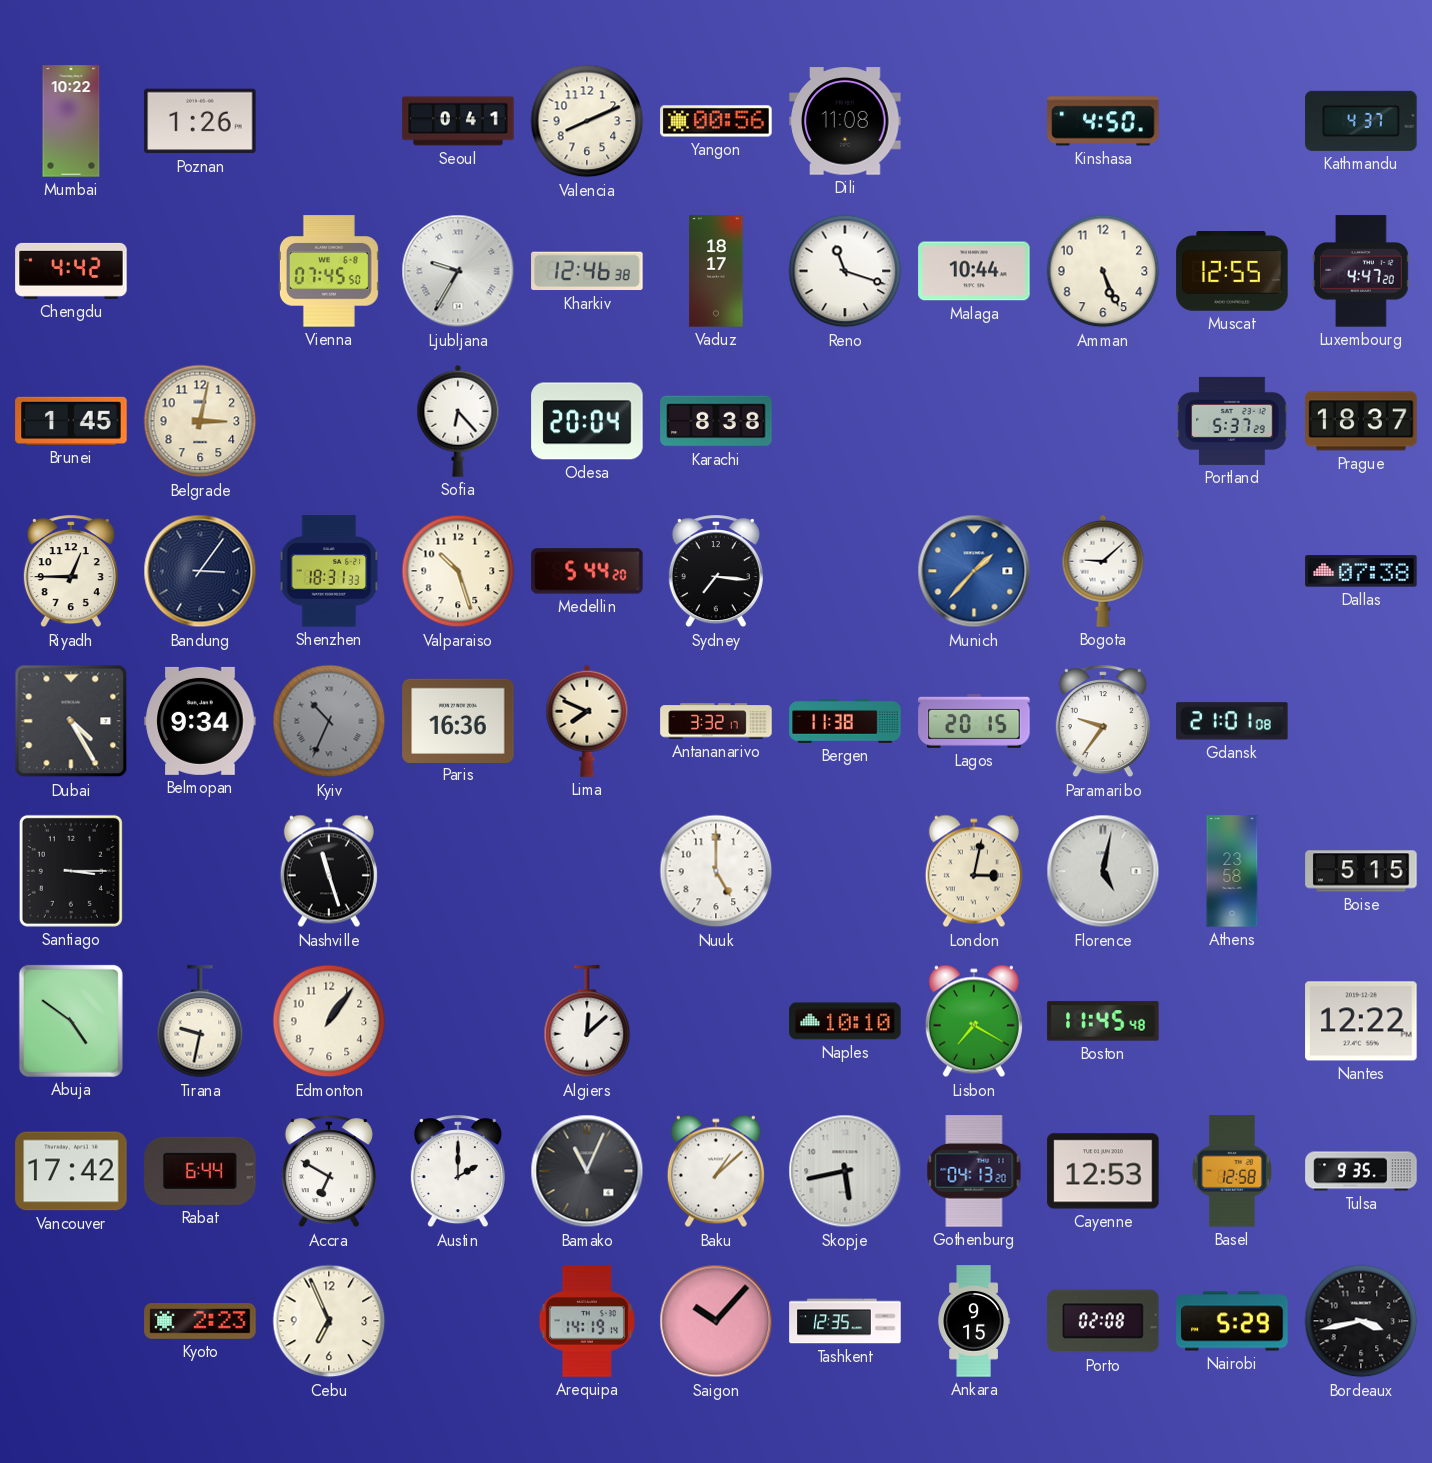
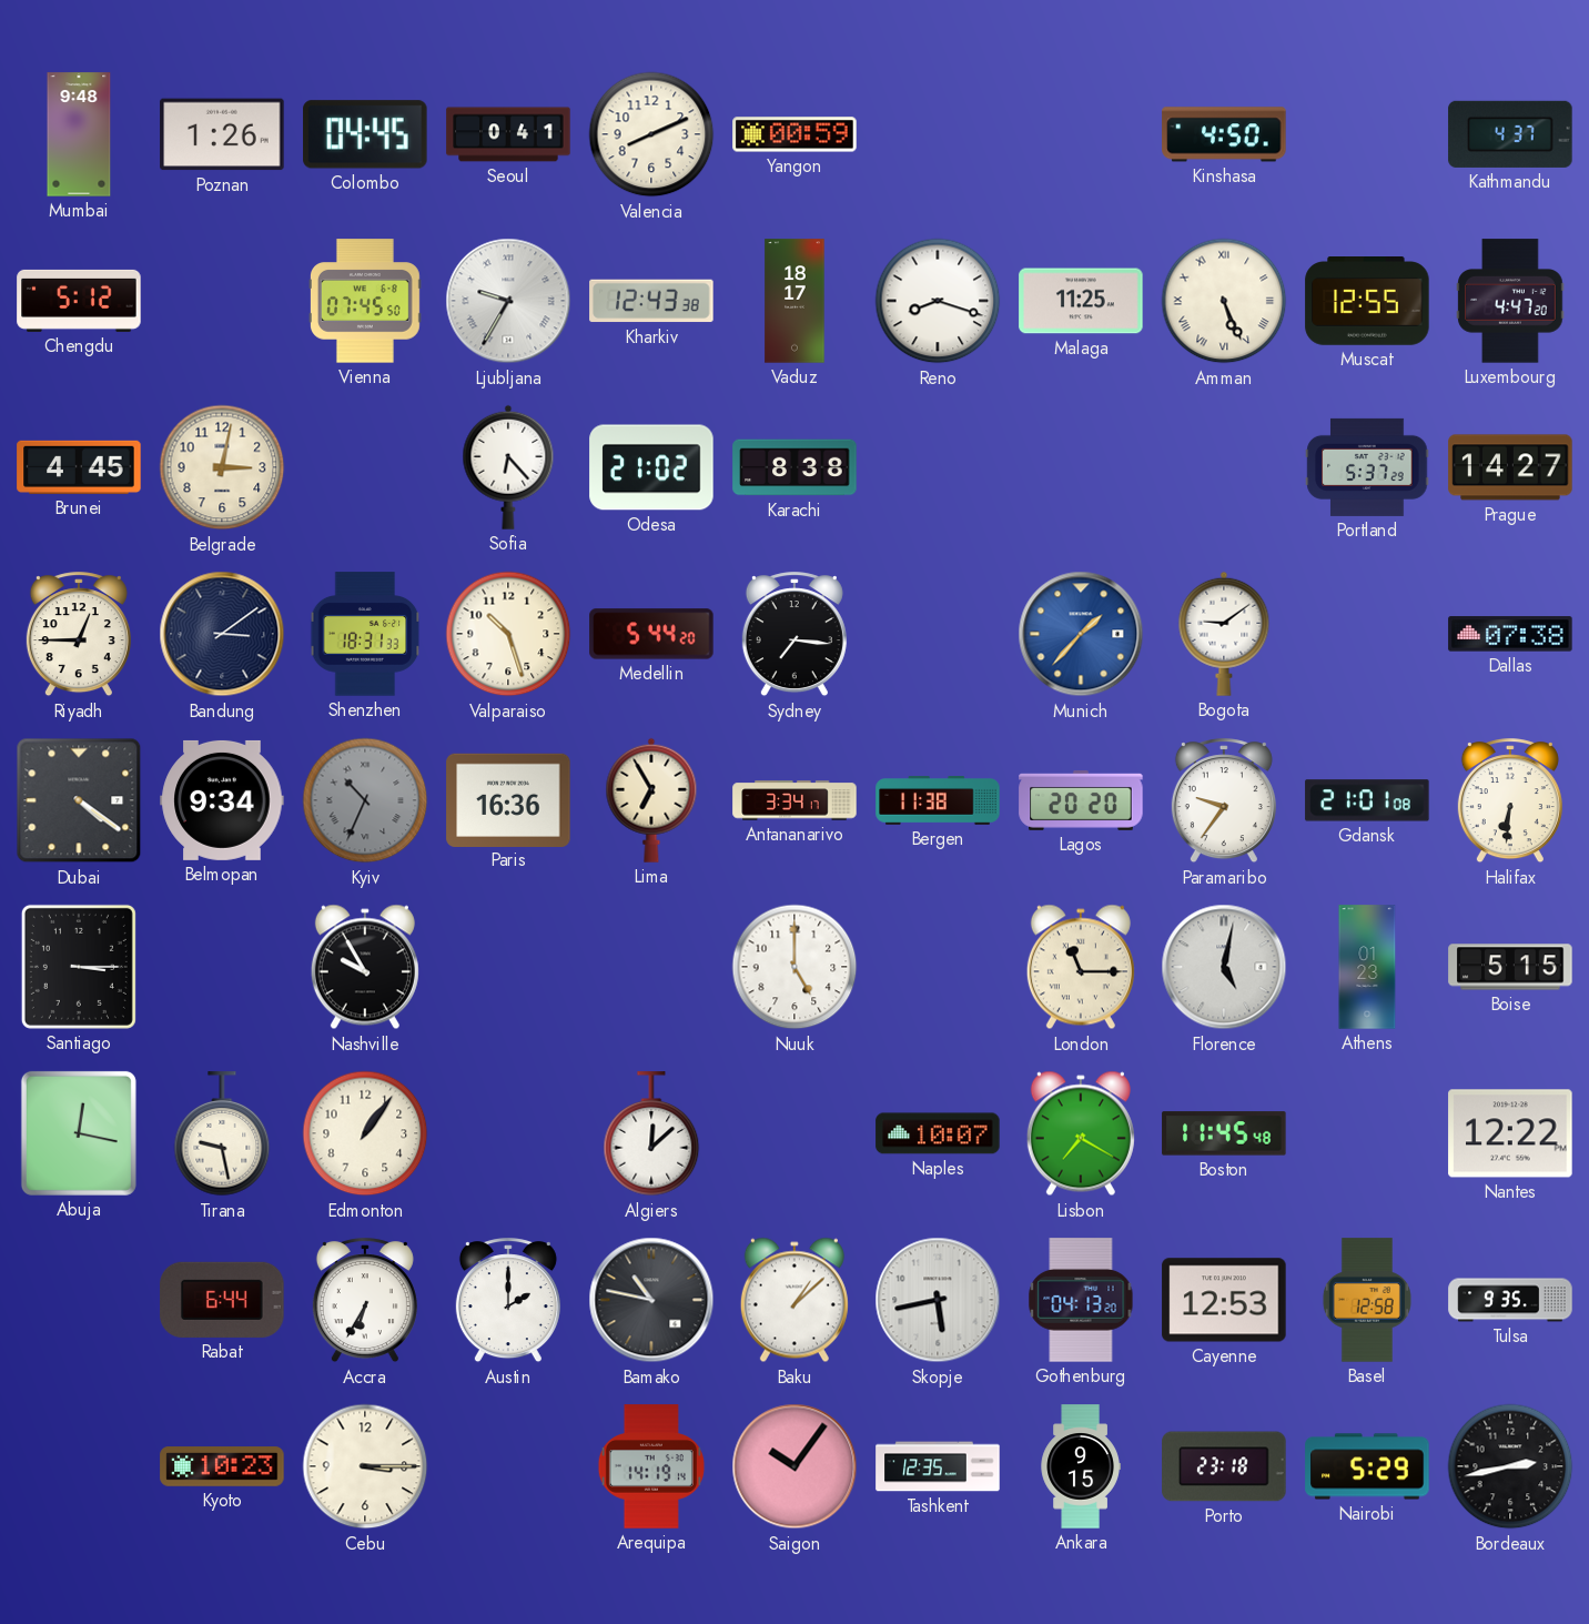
Mumbai: 10:22 -> 9:48
Colombo: none -> 04:45
Yangon: 00:56 -> 00:59
Dili: 11:08 -> none
Chengdu: 4:42 -> 5:12
Kharkiv: 12:46 -> 12:43
Reno: 11:18 -> 8:18
Malaga: 10:44 -> 11:25
Amman numerals: Arabic -> Roman
Brunei: 1:45 -> 4:45
Odesa: 20:04 -> 21:02
Prague: 18:37 -> 14:27
Bandung: 3:06 -> 3:09
Bogota: 9:08 -> 9:09
Dubai: 4:25 -> 4:21
Lima: 7:49 -> 6:55
Antananarivo: 3:32 -> 3:34
Lagos: 20:15 -> 20:20
Halifax: none -> 6:31
Nashville: 11:27 -> 9:55
London: 3:02 -> 11:15
Athens: 23:58 -> 01:23
Abuja: 4:51 -> 12:17
Tirana: 9:32 -> 9:28
Naples: 10:10 -> 10:07
Vancouver: 17:42 -> none
Accra: 6:50 -> 6:35
Bamako: 11:04 -> 10:47
Kyoto: 2:23 -> 10:23
Cebu: 6:56 -> 3:15
Saigon: 10:07 -> 10:06
Porto: 02:08 -> 23:18
Bordeaux: 3:43 -> 2:43
